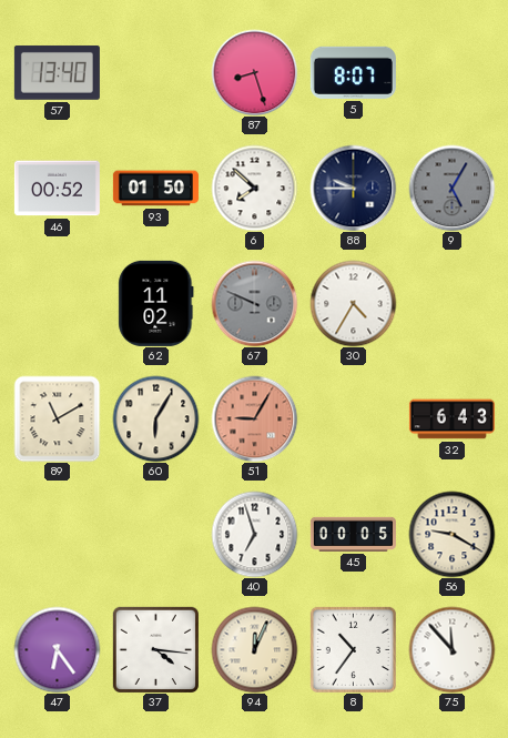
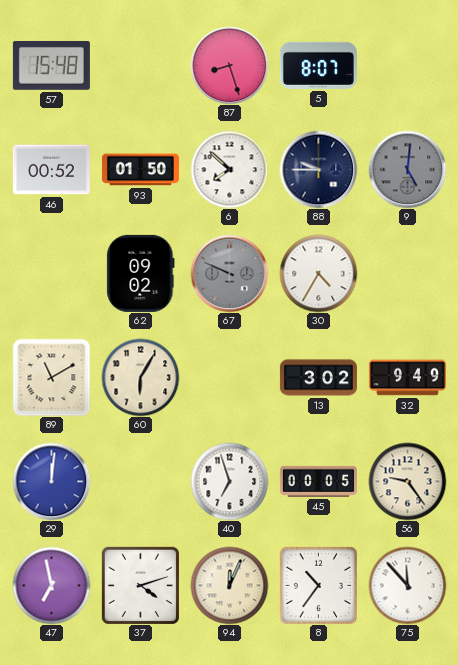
57: 13:40 -> 15:48
9: 5:05 -> 5:01
62: 11:02 -> 09:02
51: 9:05 -> none
13: none -> 3:02
32: 6:43 -> 9:49
29: none -> 12:01
56: 9:20 -> 9:24
47: 6:24 -> 6:58
37: 4:16 -> 4:12
